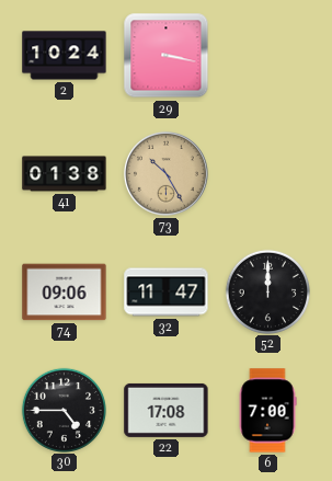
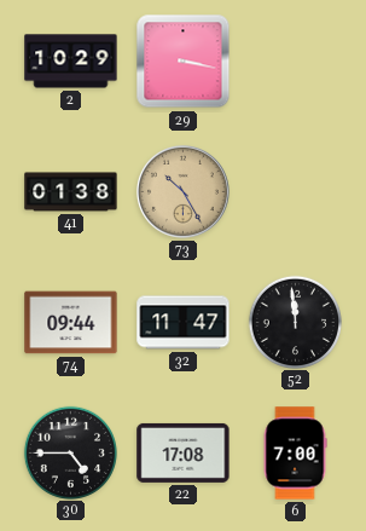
2: 10:24 -> 10:29
74: 09:06 -> 09:44
52: 12:00 -> 11:59
